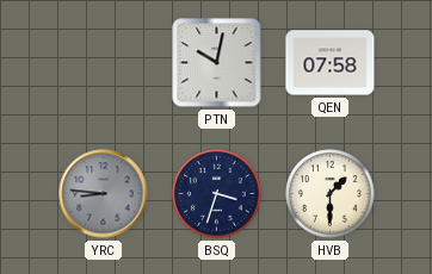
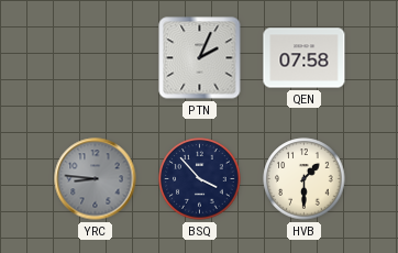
PTN: 10:02 -> 2:04
BSQ: 3:33 -> 3:53
